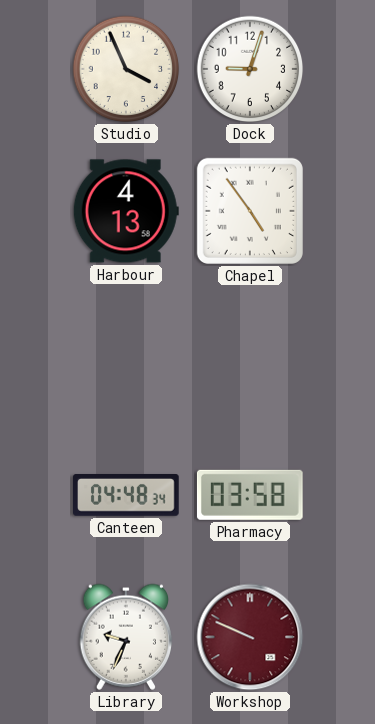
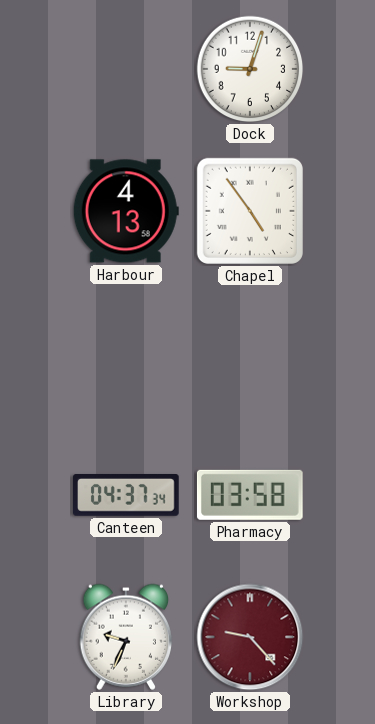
Studio: 3:56 -> none
Canteen: 04:48 -> 04:37
Workshop: 9:49 -> 9:23
